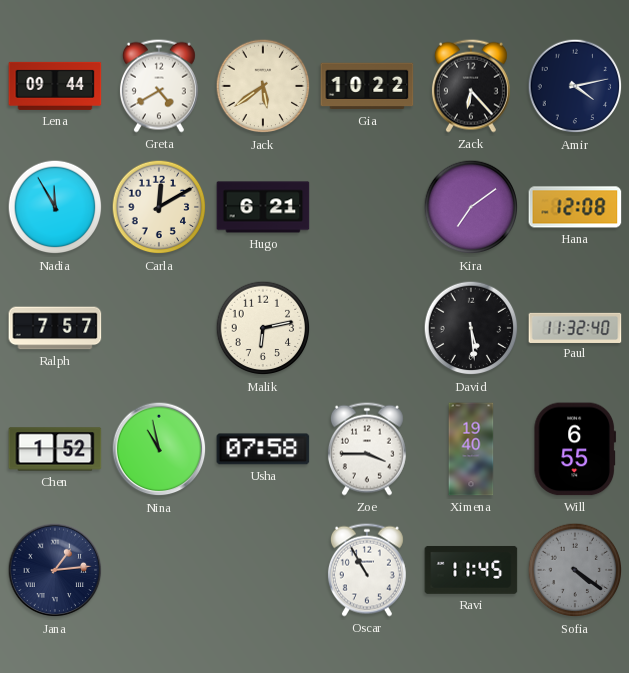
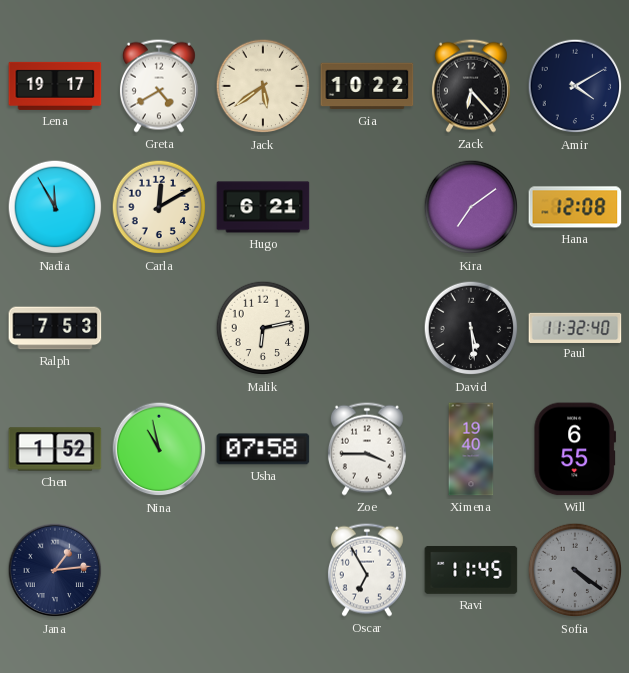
Lena: 09:44 -> 19:17
Amir: 4:13 -> 4:10
Ralph: 7:57 -> 7:53
Oscar: 10:55 -> 6:55
